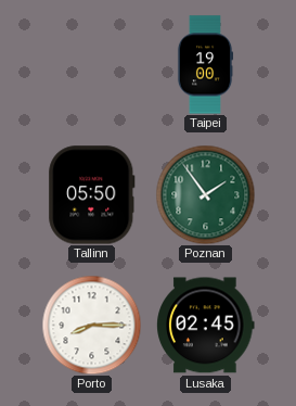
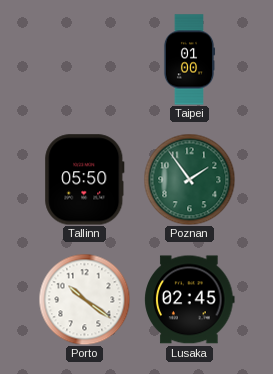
Taipei: 19:00 -> 01:00
Porto: 8:15 -> 10:21
